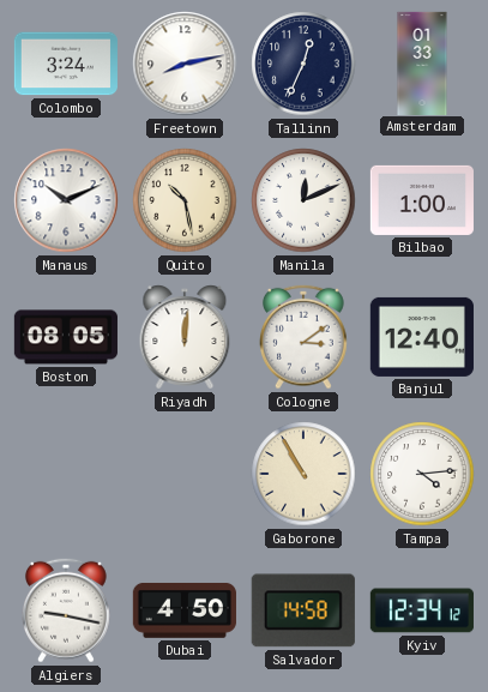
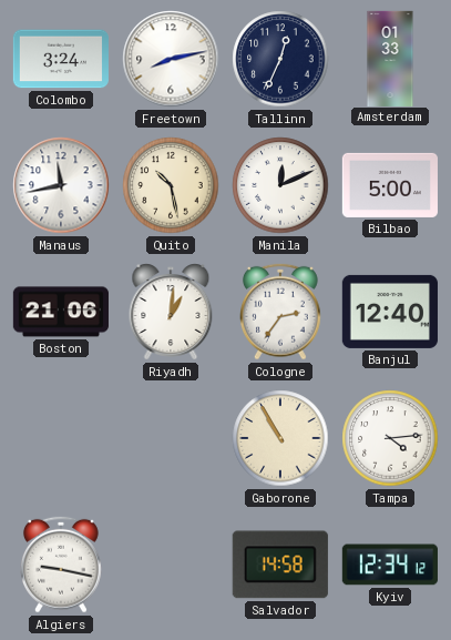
Manaus: 10:11 -> 11:43
Bilbao: 1:00 -> 5:00
Boston: 08:05 -> 21:06
Riyadh: 12:01 -> 1:01
Cologne: 3:09 -> 2:36
Dubai: 4:50 -> none
